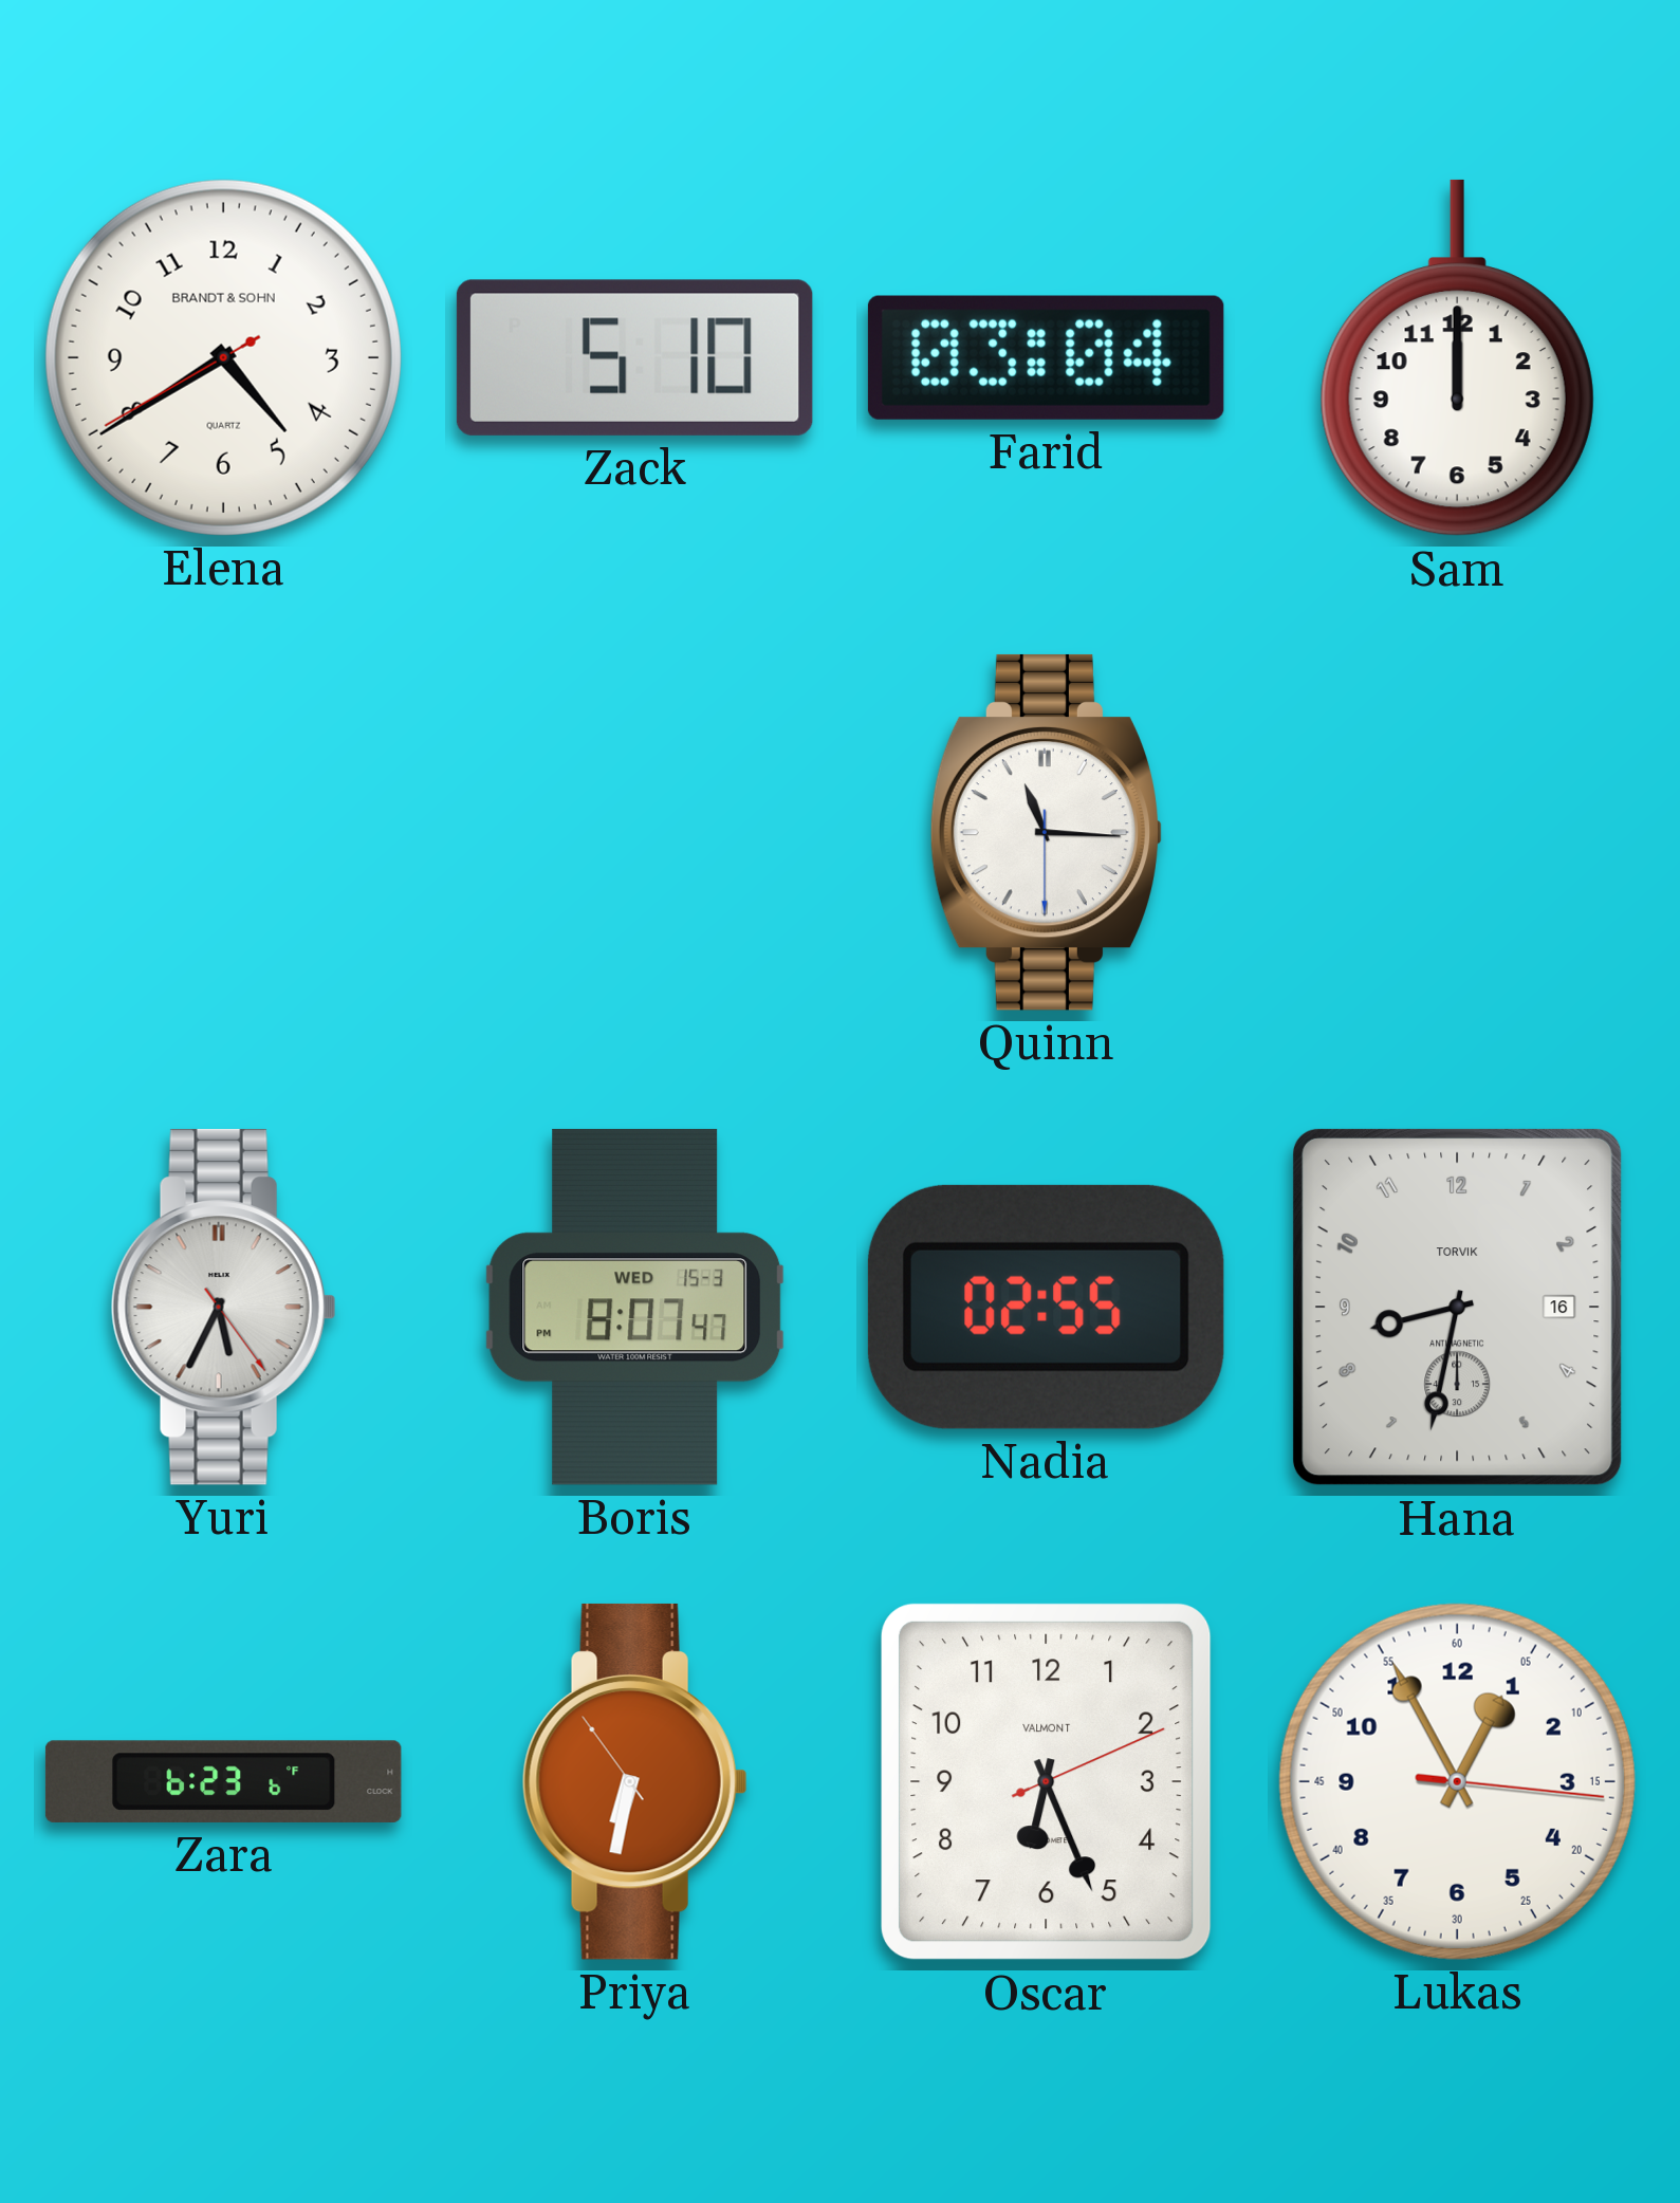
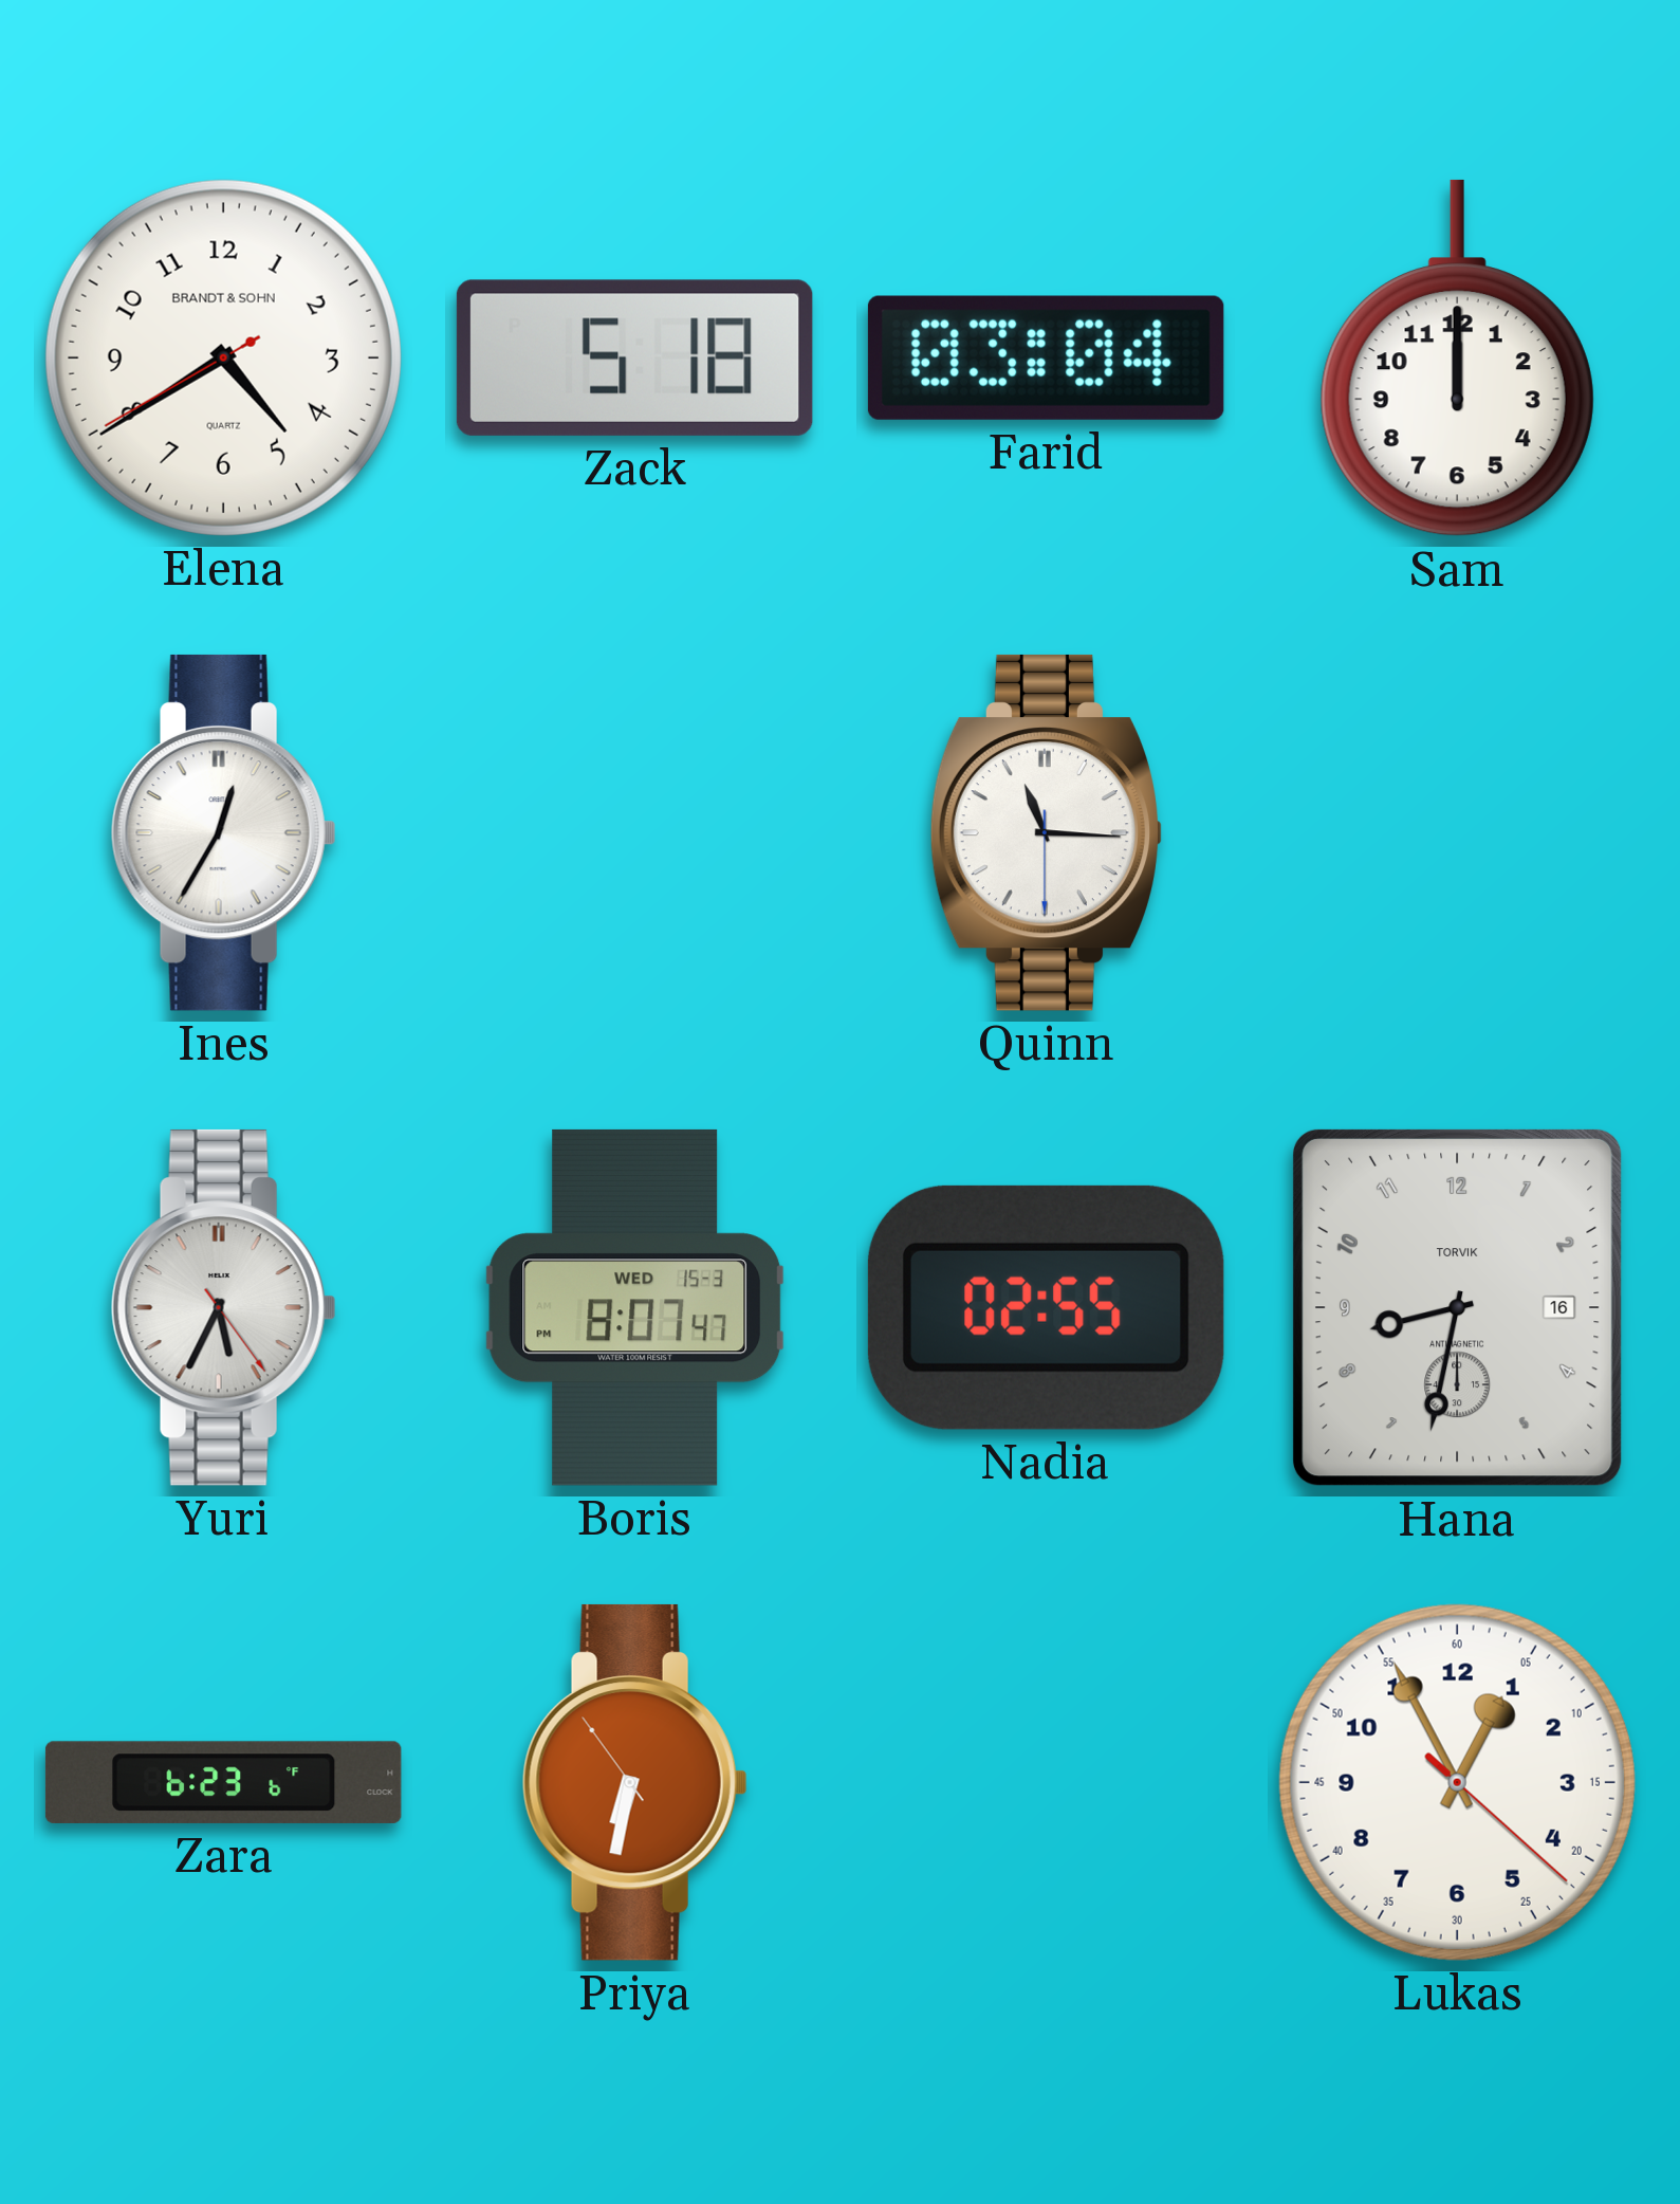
Zack: 5:10 -> 5:18
Ines: none -> 12:35
Oscar: 6:26 -> none
Lukas: 12:55:16 -> 12:55:22
